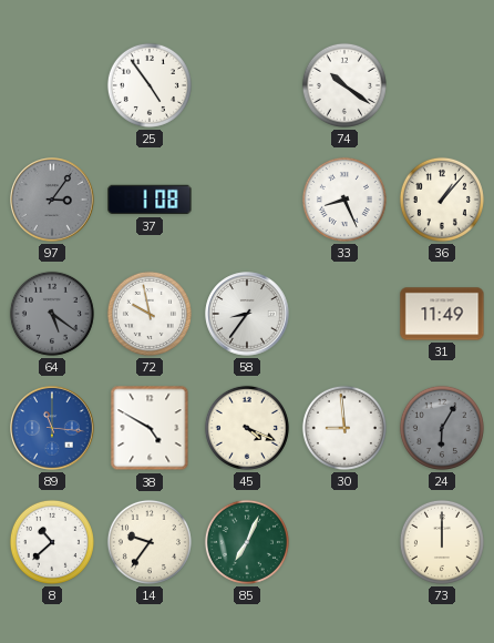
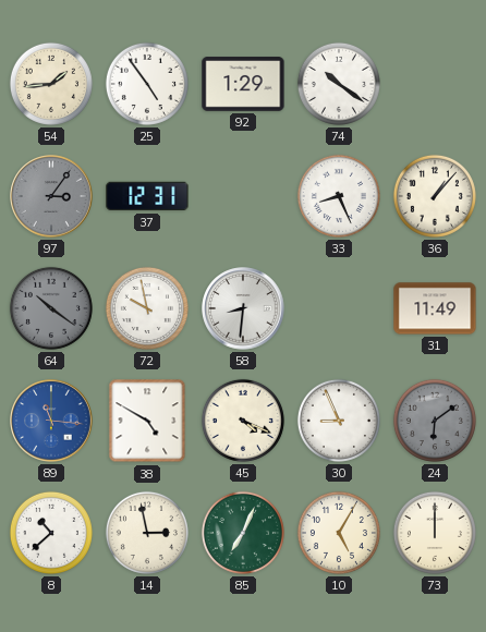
54: none -> 1:44
92: none -> 1:29
37: 1:08 -> 12:31
64: 5:21 -> 10:21
58: 8:36 -> 8:31
30: 8:59 -> 8:56
24: 6:05 -> 6:09
14: 9:36 -> 2:58
10: none -> 5:05
